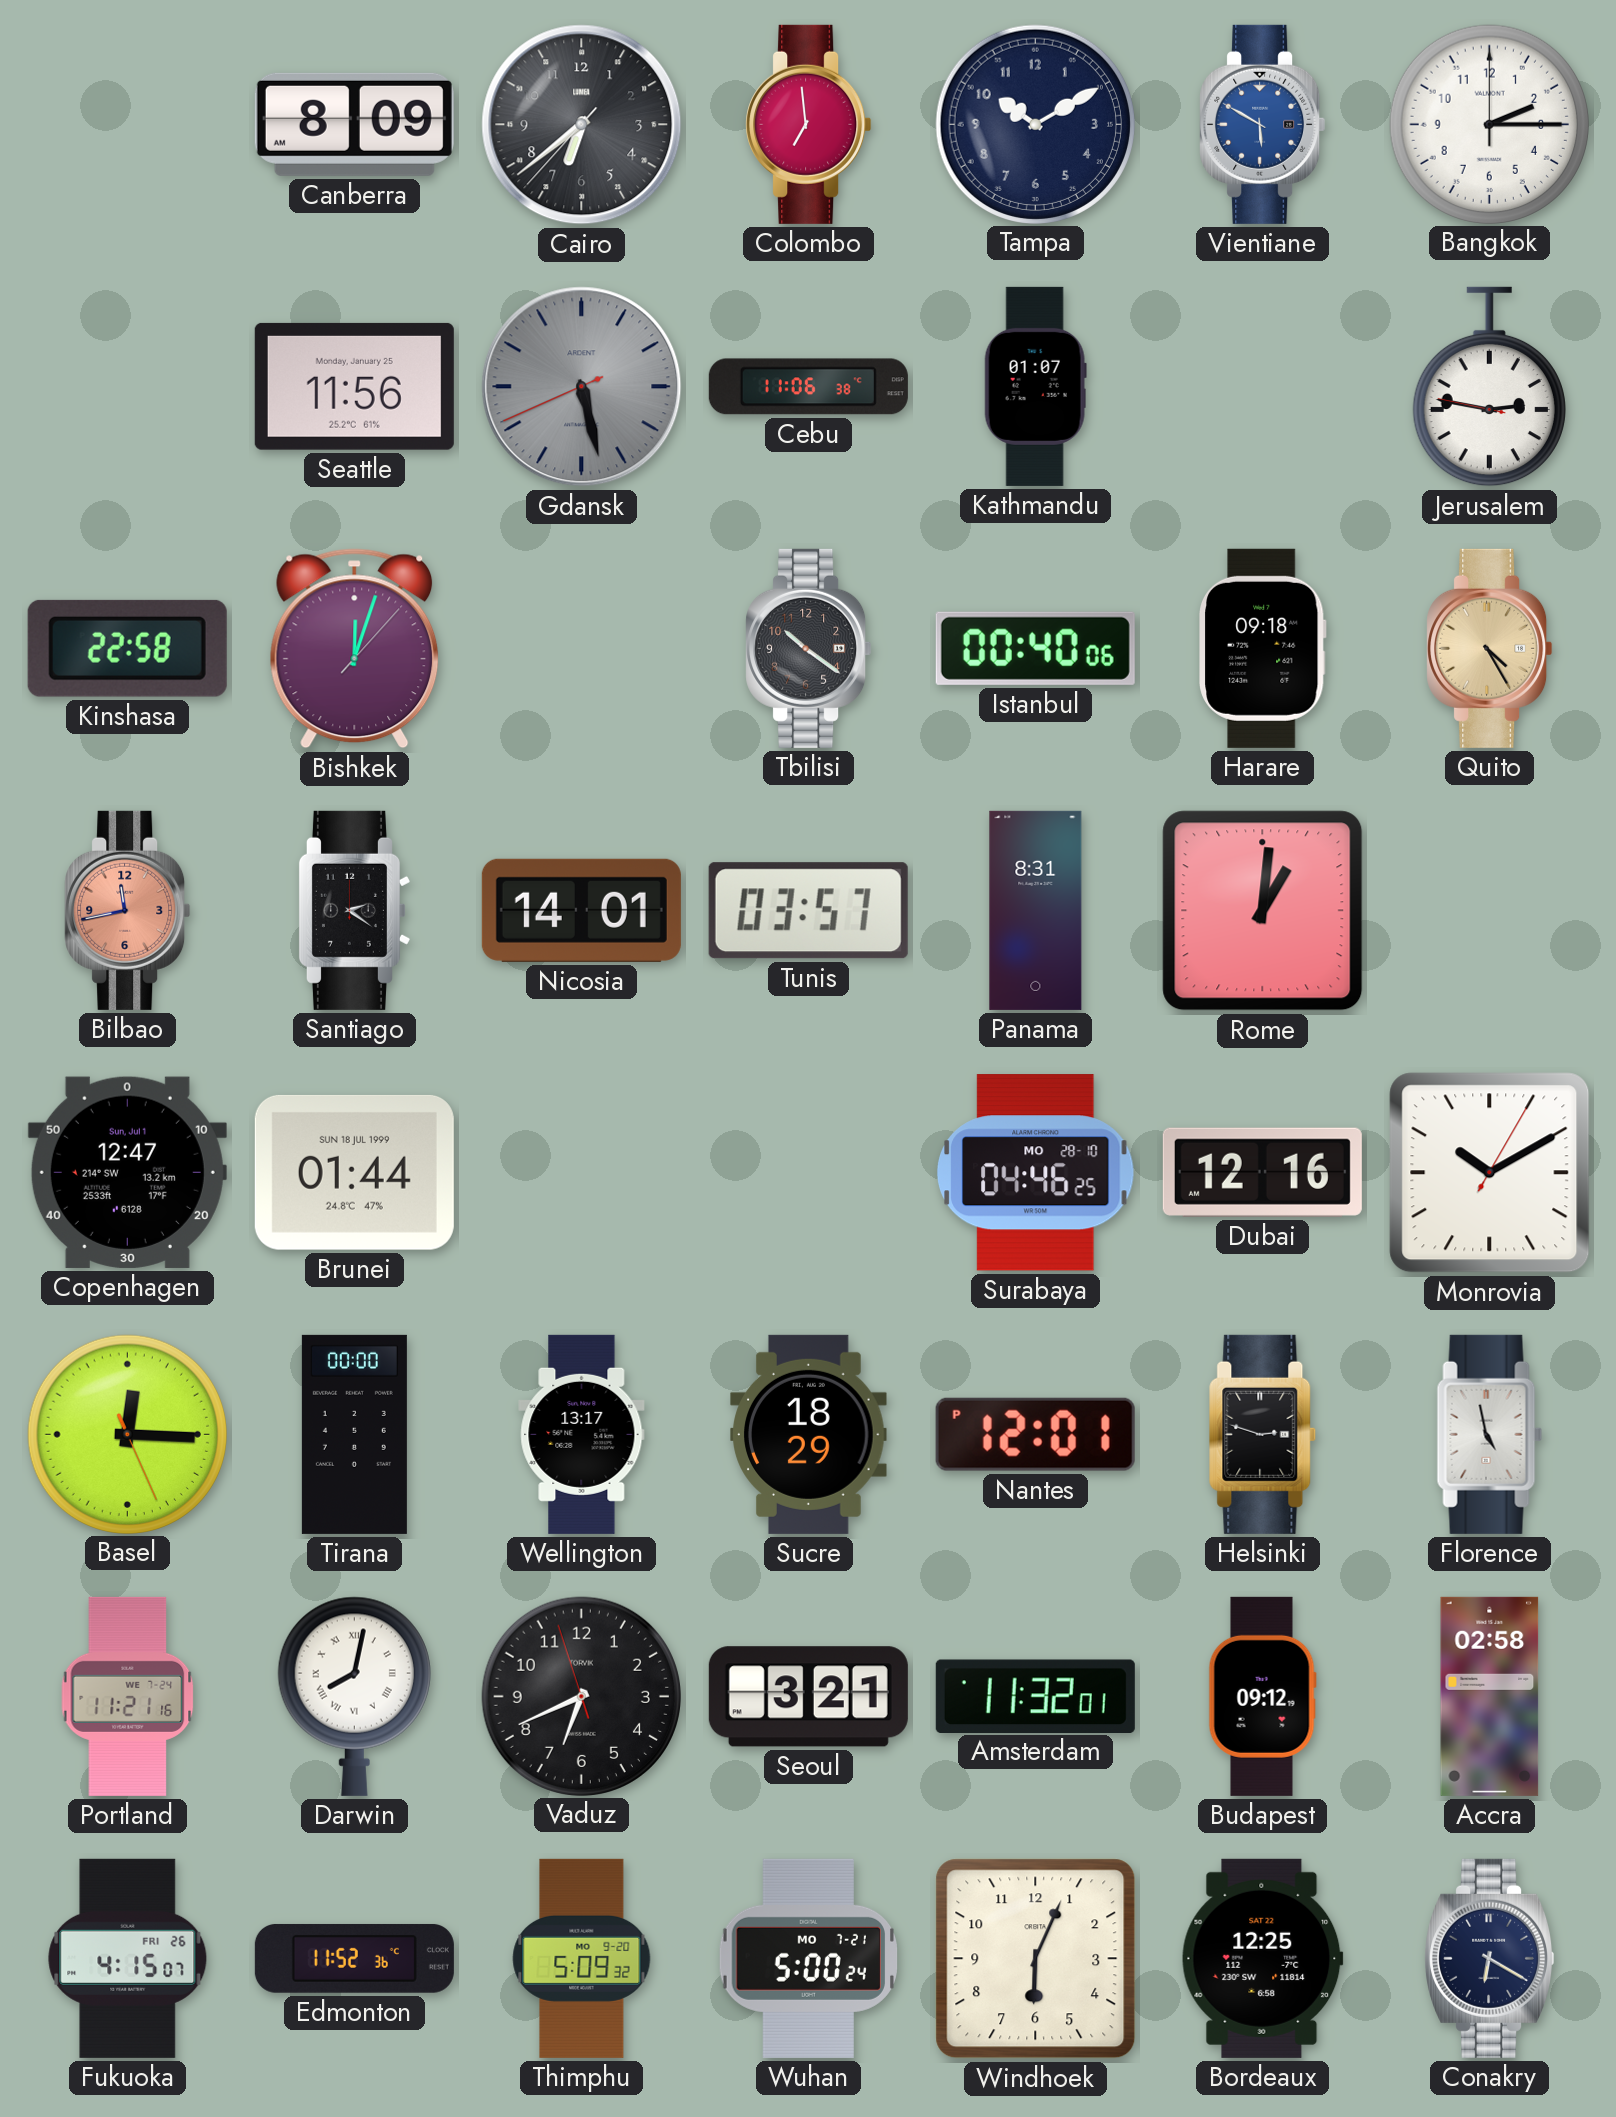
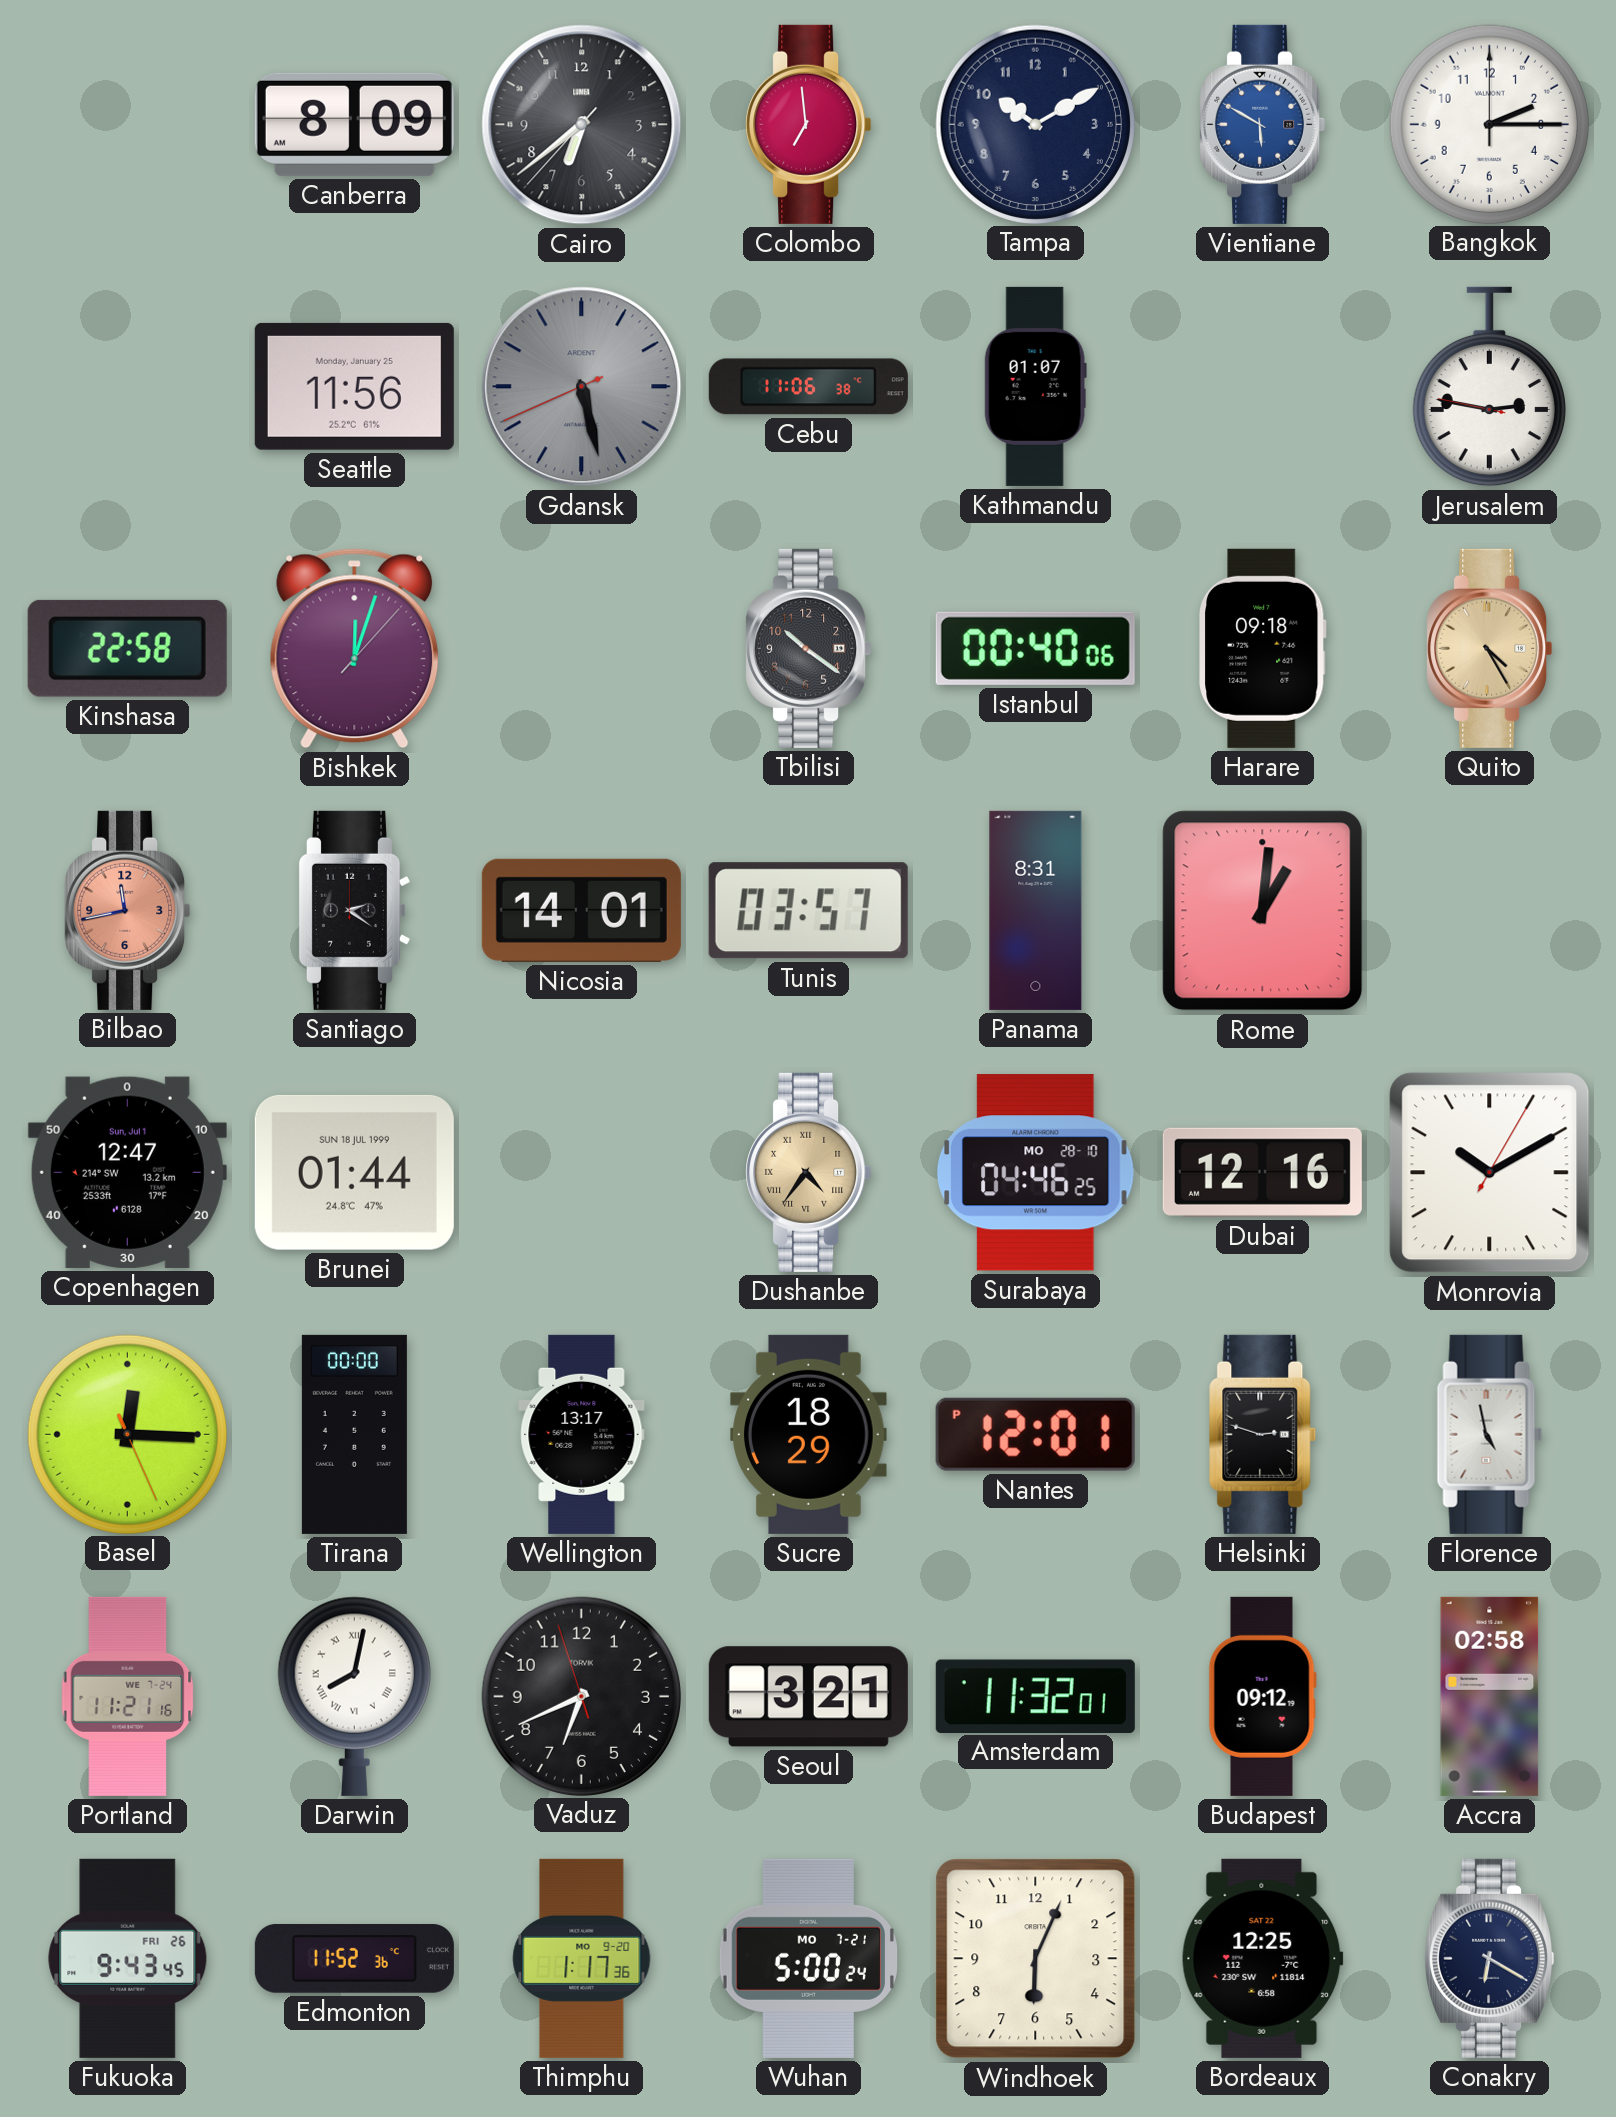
Dushanbe: none -> 4:36
Fukuoka: 4:15 -> 9:43
Thimphu: 5:09 -> 1:17
